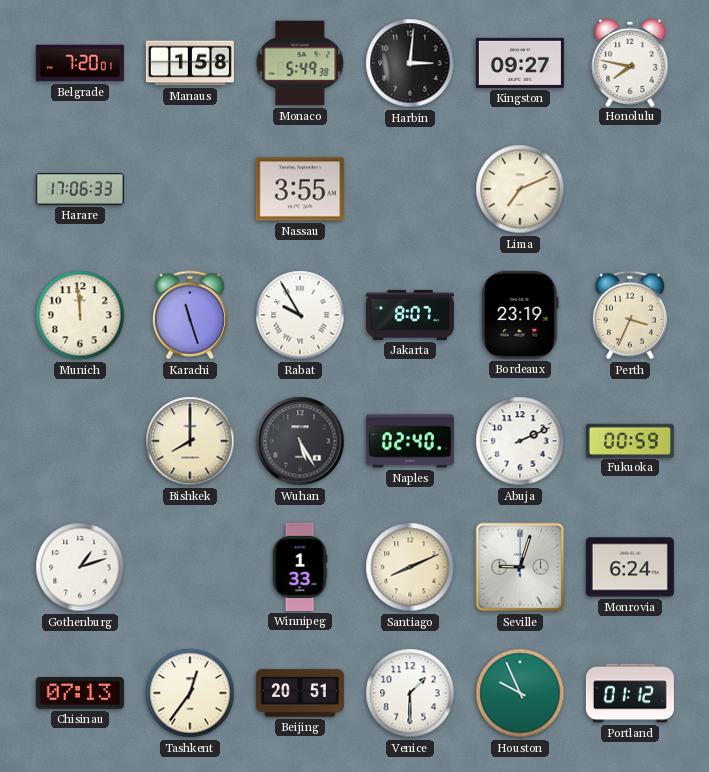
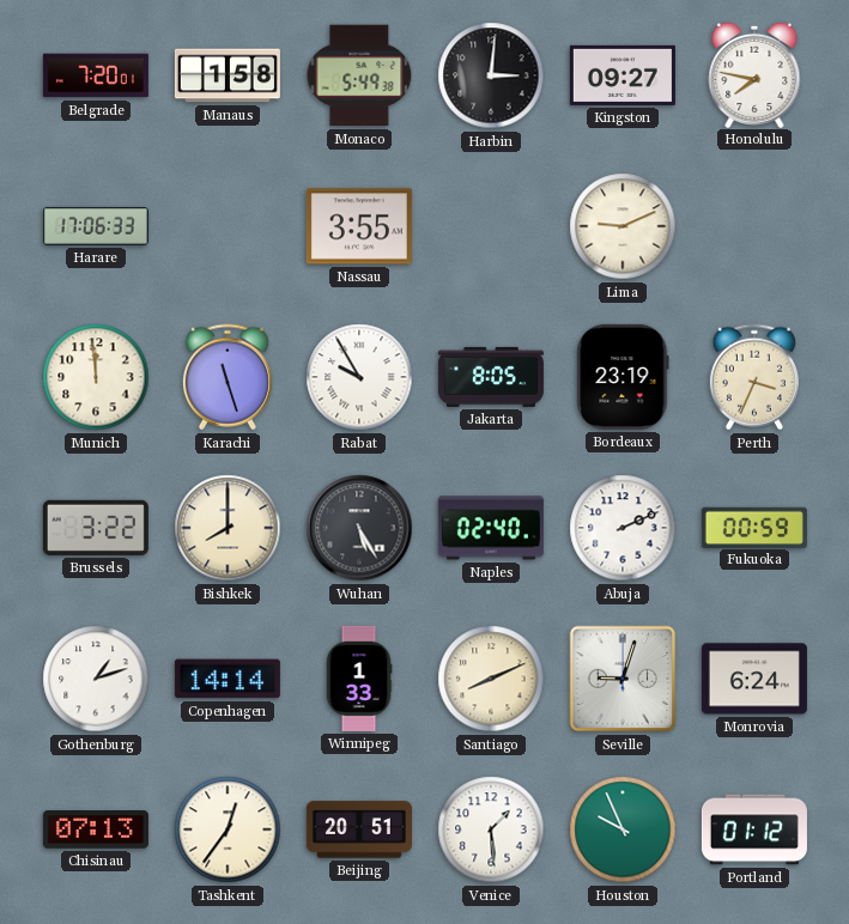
Lima: 7:11 -> 9:11
Jakarta: 8:07 -> 8:05
Brussels: none -> 3:22
Copenhagen: none -> 14:14
Venice: 1:30 -> 1:29
